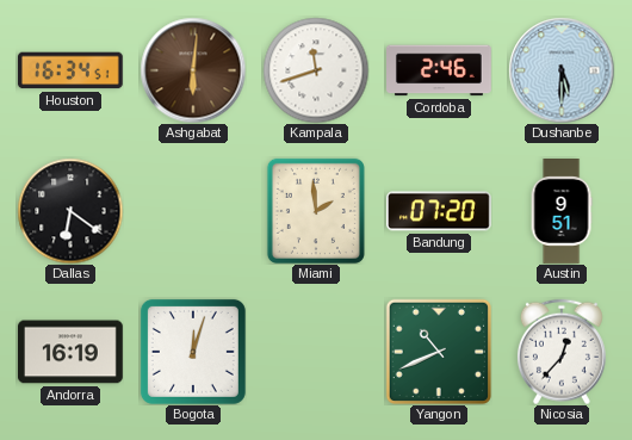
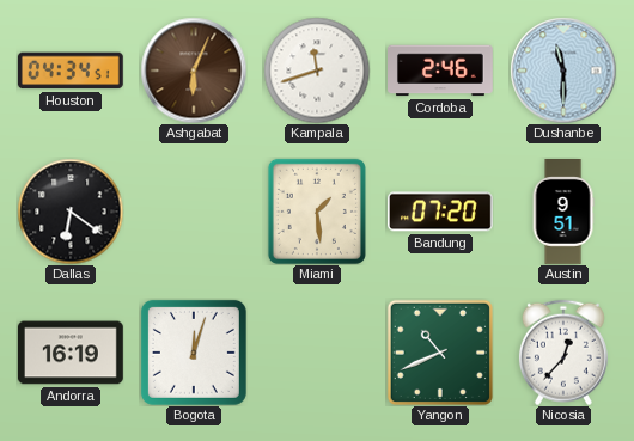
Houston: 16:34 -> 04:34
Ashgabat: 6:01 -> 6:04
Dushanbe: 5:30 -> 11:30
Miami: 1:59 -> 1:29
